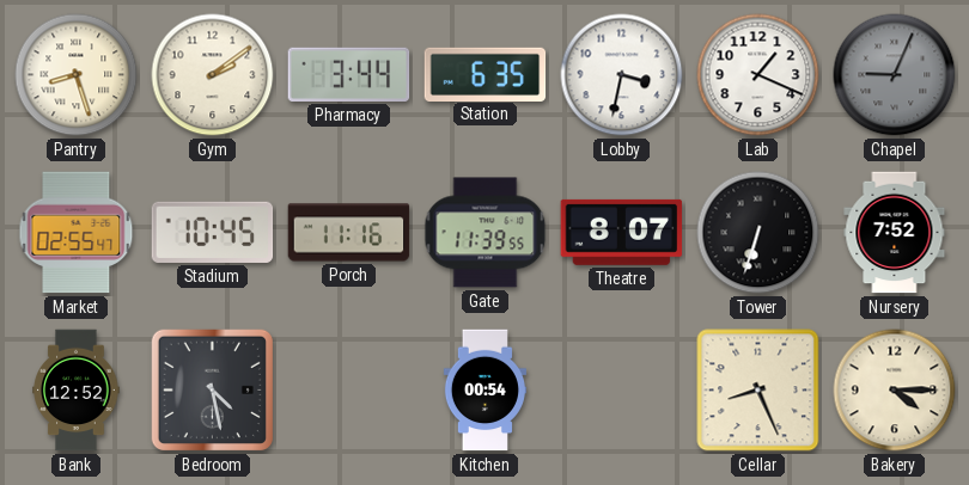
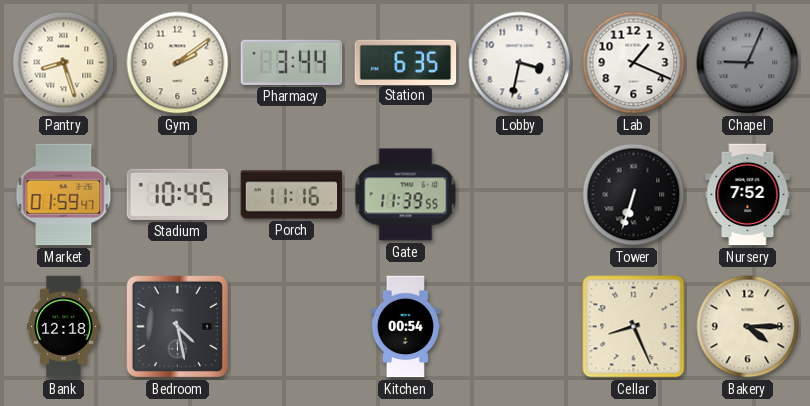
Market: 02:55 -> 01:59
Theatre: 8:07 -> none
Bank: 12:52 -> 12:18
